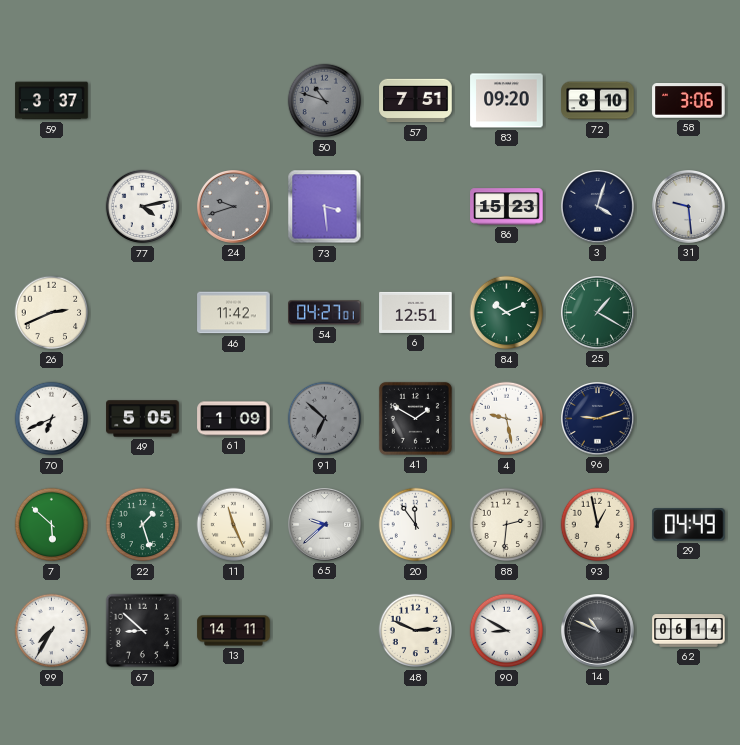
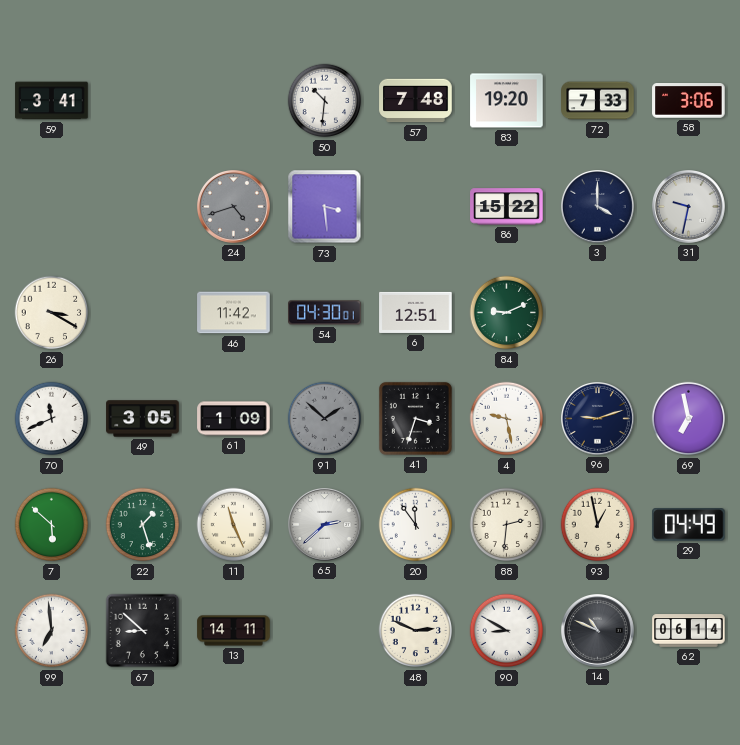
59: 3:37 -> 3:41
50: 10:48 -> 10:31
50 dial: grey -> white
57: 7:51 -> 7:48
83: 09:20 -> 19:20
72: 8:10 -> 7:33
77: 4:13 -> none
24: 9:42 -> 4:42
86: 15:23 -> 15:22
3: 4:03 -> 4:00
31: 9:29 -> 9:32
26: 2:41 -> 3:20
54: 04:27 -> 04:30
84: 10:11 -> 9:11
25: 1:20 -> none
70: 6:41 -> 11:41
49: 5:05 -> 3:05
91: 6:52 -> 1:52
41: 1:50 -> 3:33
69: none -> 6:58
65: 9:38 -> 2:38
99: 7:35 -> 6:59
